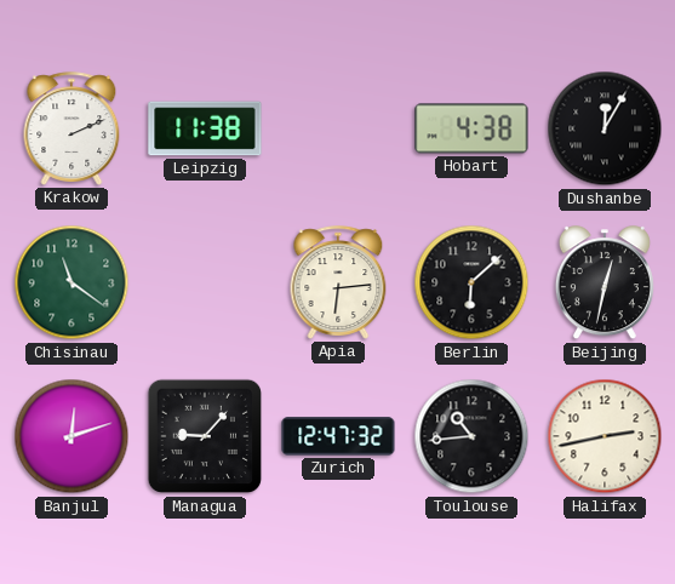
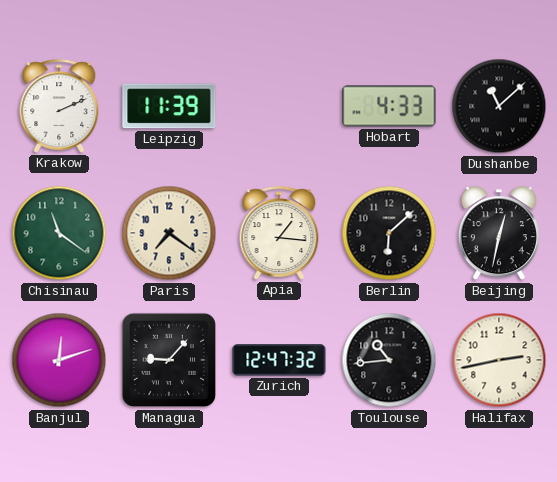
Leipzig: 11:38 -> 11:39
Hobart: 4:38 -> 4:33
Dushanbe: 12:05 -> 11:08
Paris: none -> 7:21
Apia: 6:14 -> 1:16
